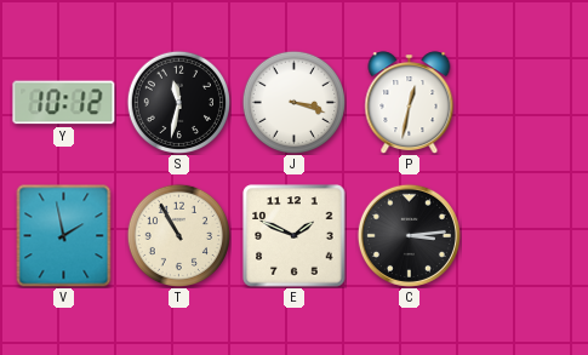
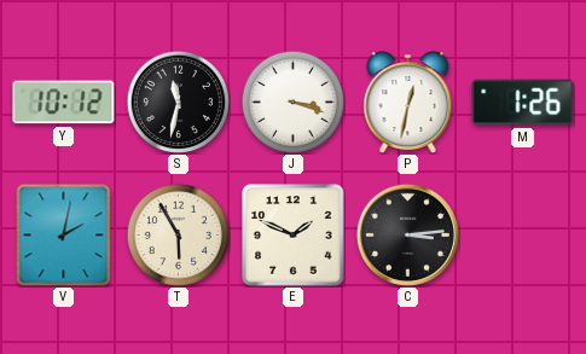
M: none -> 1:26
V: 1:58 -> 2:02
T: 10:55 -> 5:55
